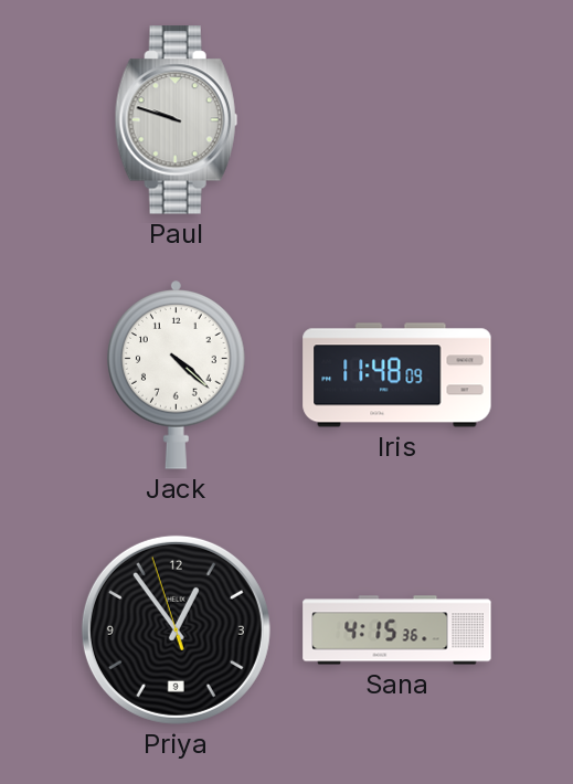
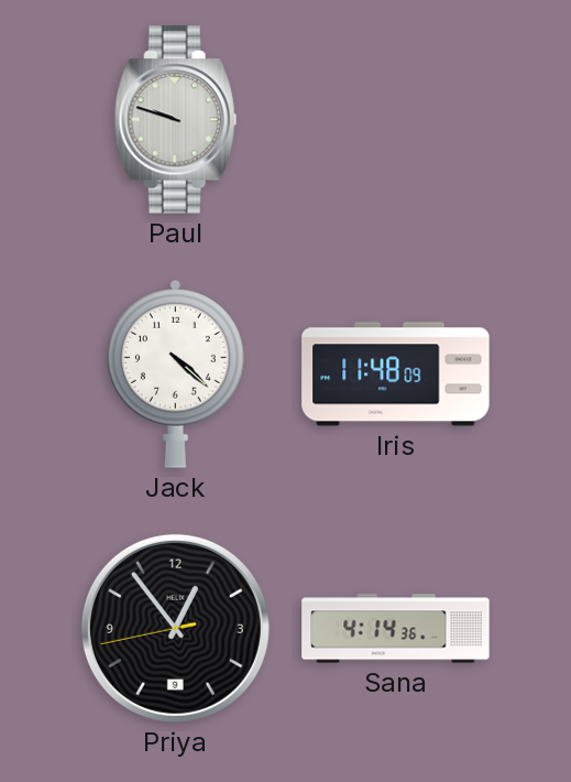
Priya: 12:53:57 -> 12:53:43
Sana: 4:15 -> 4:14
